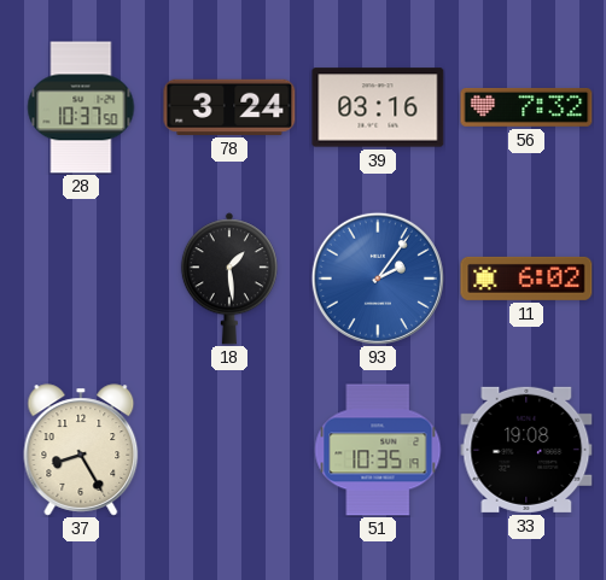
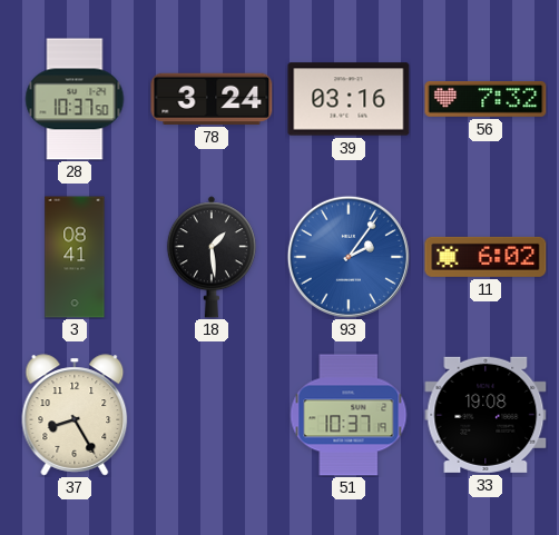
3: none -> 08:41
51: 10:35 -> 10:37
